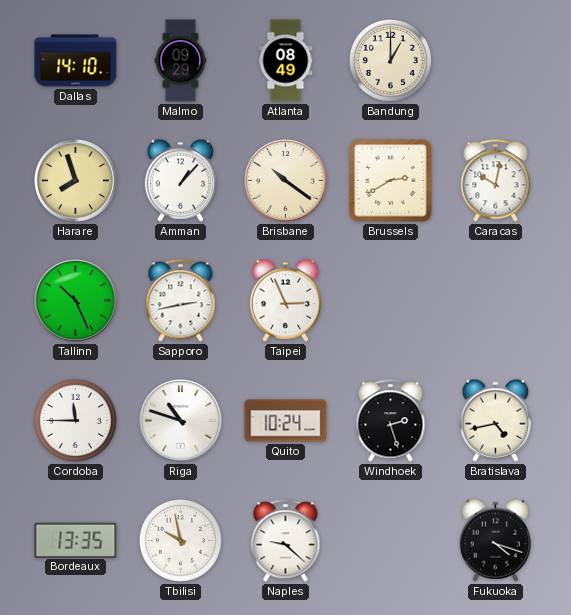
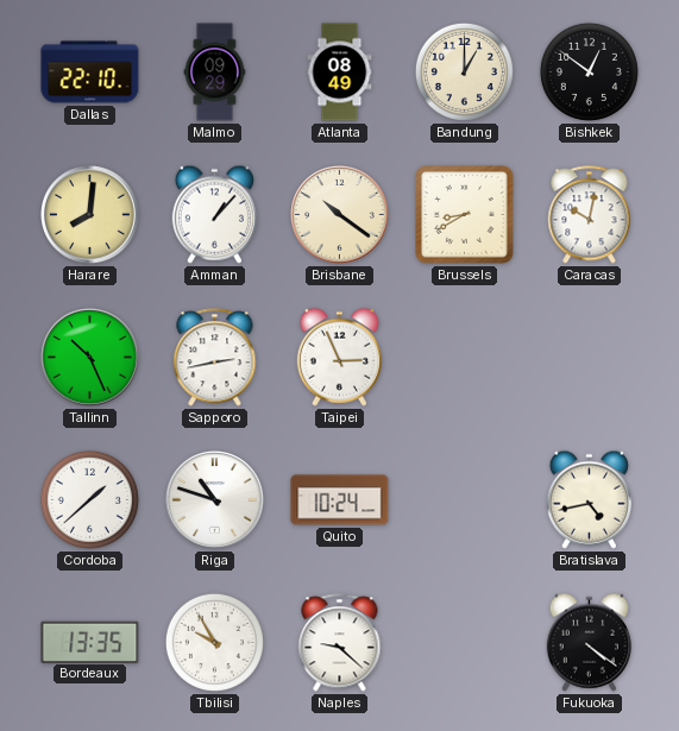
Dallas: 14:10 -> 22:10
Bishkek: none -> 12:51
Harare: 7:57 -> 8:01
Brussels: 2:40 -> 8:40
Cordoba: 11:45 -> 1:38
Windhoek: 2:27 -> none
Tbilisi: 9:58 -> 9:55
Fukuoka: 4:18 -> 4:21
